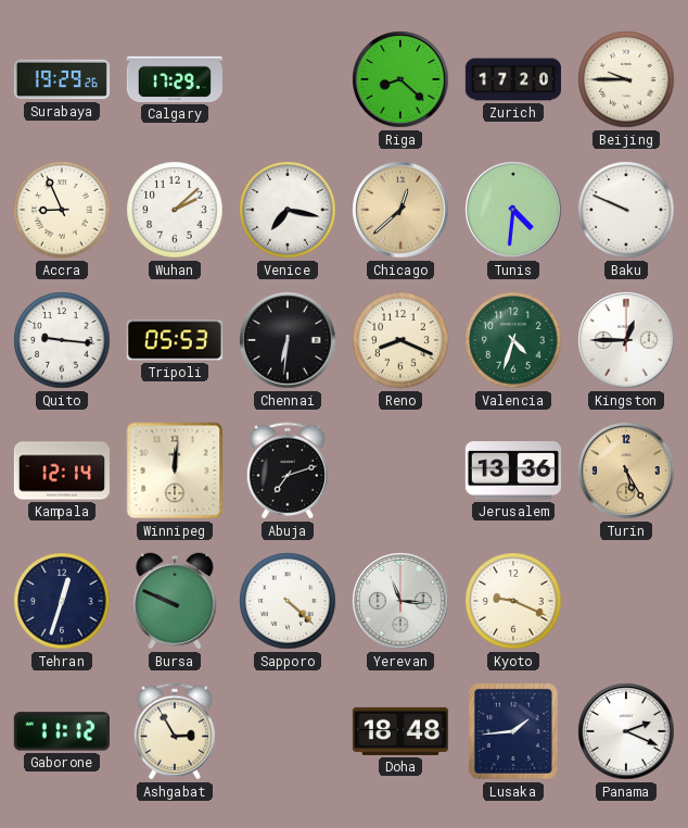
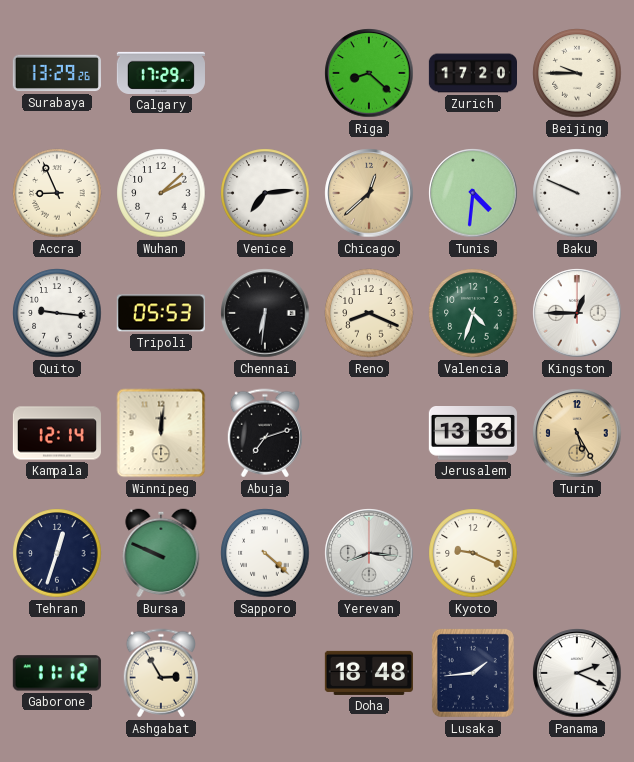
Surabaya: 19:29 -> 13:29
Venice: 7:17 -> 7:14
Yerevan: 11:16 -> 8:16
